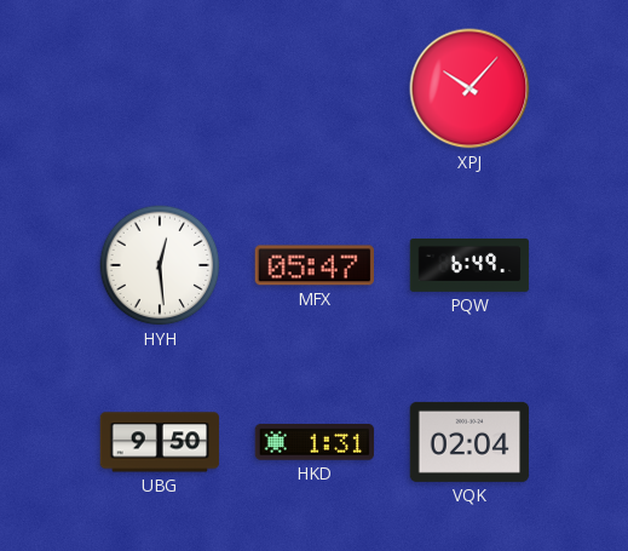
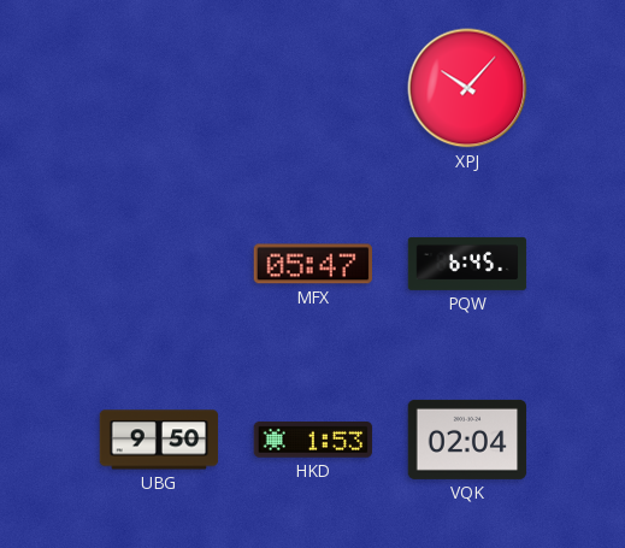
HYH: 12:29 -> none
PQW: 6:49 -> 6:45
HKD: 1:31 -> 1:53
